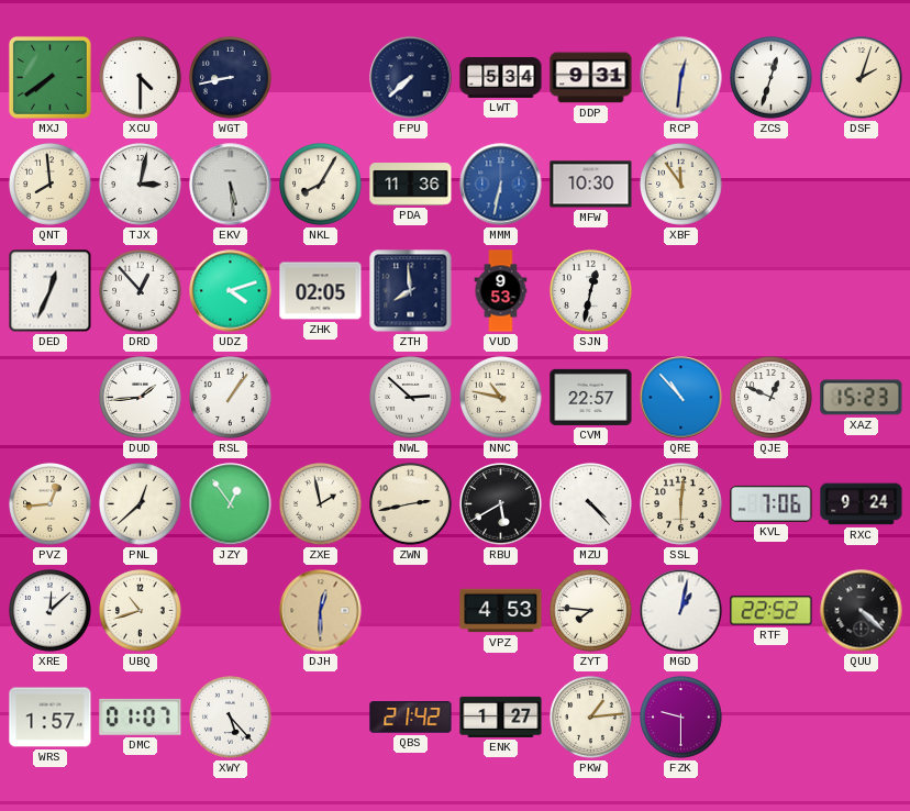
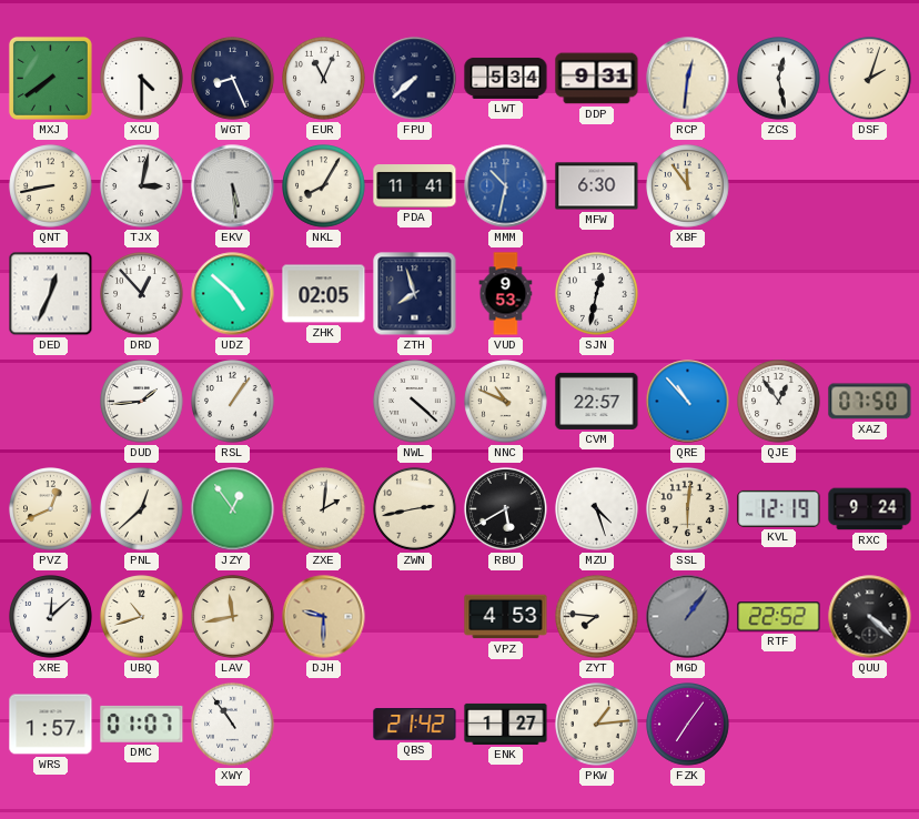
WGT: 8:43 -> 8:26
EUR: none -> 11:04
ZCS: 12:33 -> 12:28
QNT: 7:59 -> 8:43
PDA: 11:36 -> 11:41
MMM: 6:32 -> 10:32
MFW: 10:30 -> 6:30
UDZ: 4:12 -> 4:52
ZTH: 7:59 -> 7:57
NWL: 2:52 -> 4:22
NNC: 10:47 -> 10:49
QJE: 12:49 -> 12:54
XAZ: 15:23 -> 07:50
PVZ: 12:44 -> 12:41
ZXE: 1:58 -> 2:01
MZU: 4:23 -> 4:27
KVL: 7:06 -> 12:19
LAV: none -> 11:43
DJH: 12:30 -> 9:30
MGD: 1:02 -> 1:06
MGD dial: white -> grey
XWY: 5:23 -> 10:54
FZK: 9:30 -> 7:06
